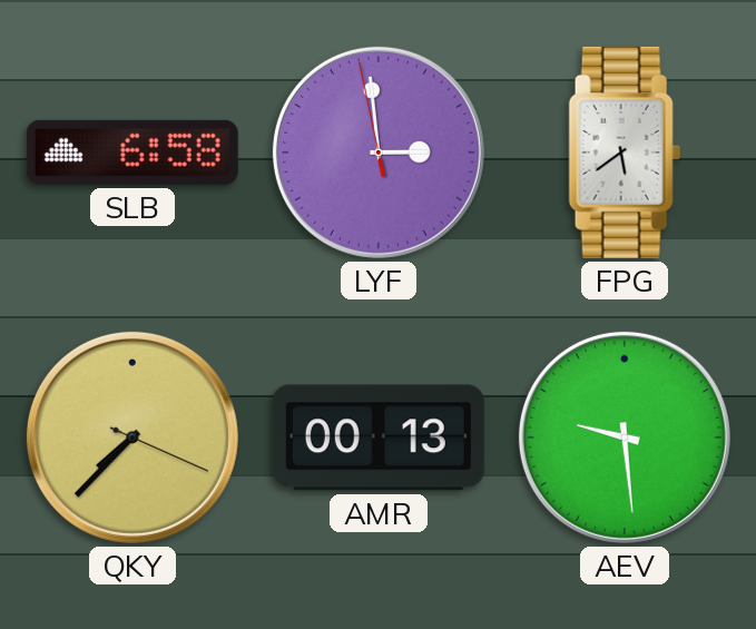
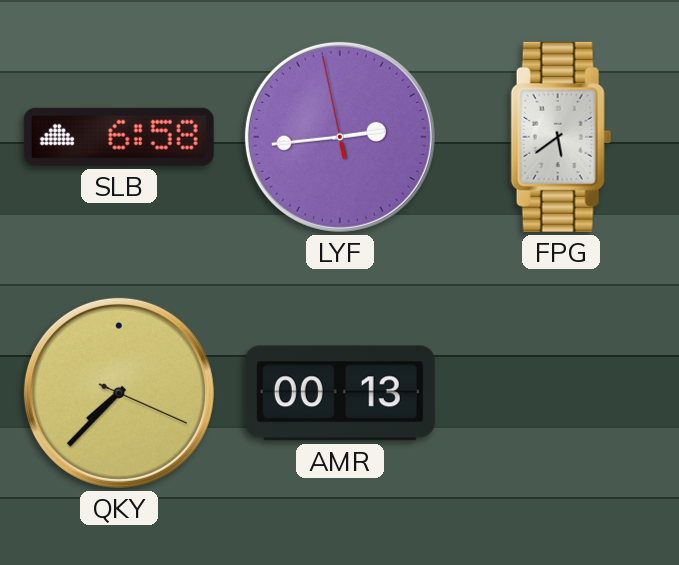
LYF: 2:58 -> 2:43
AEV: 9:29 -> none
